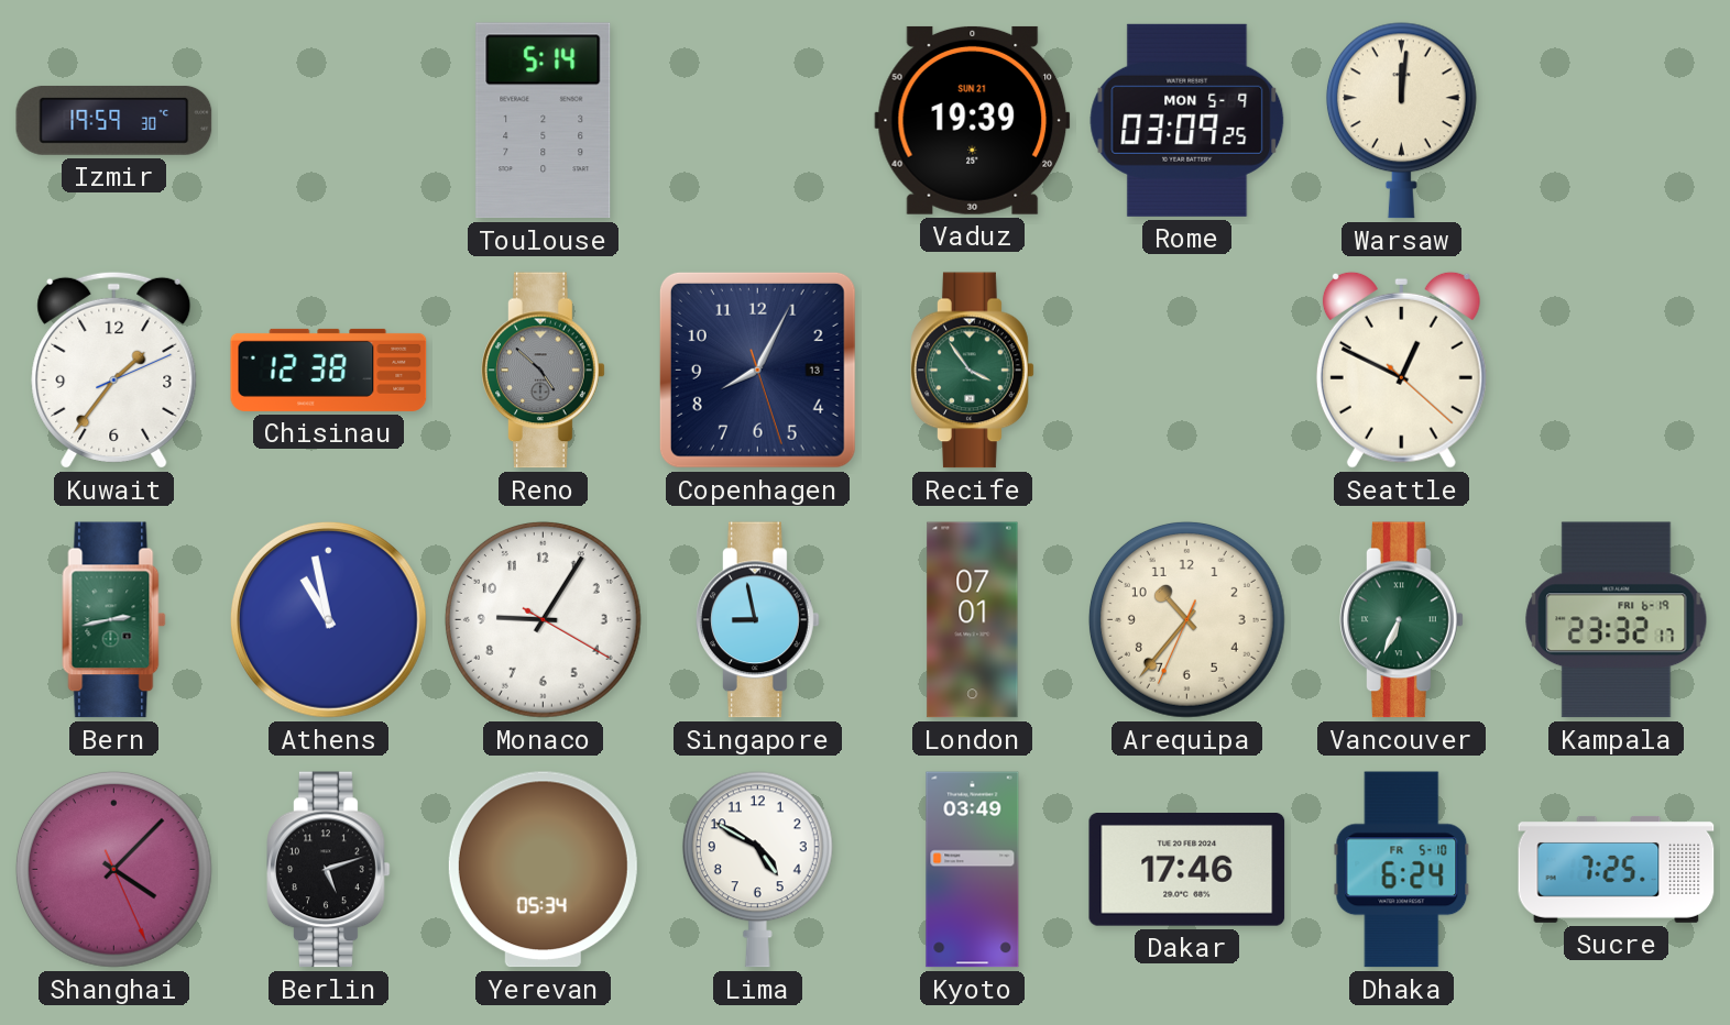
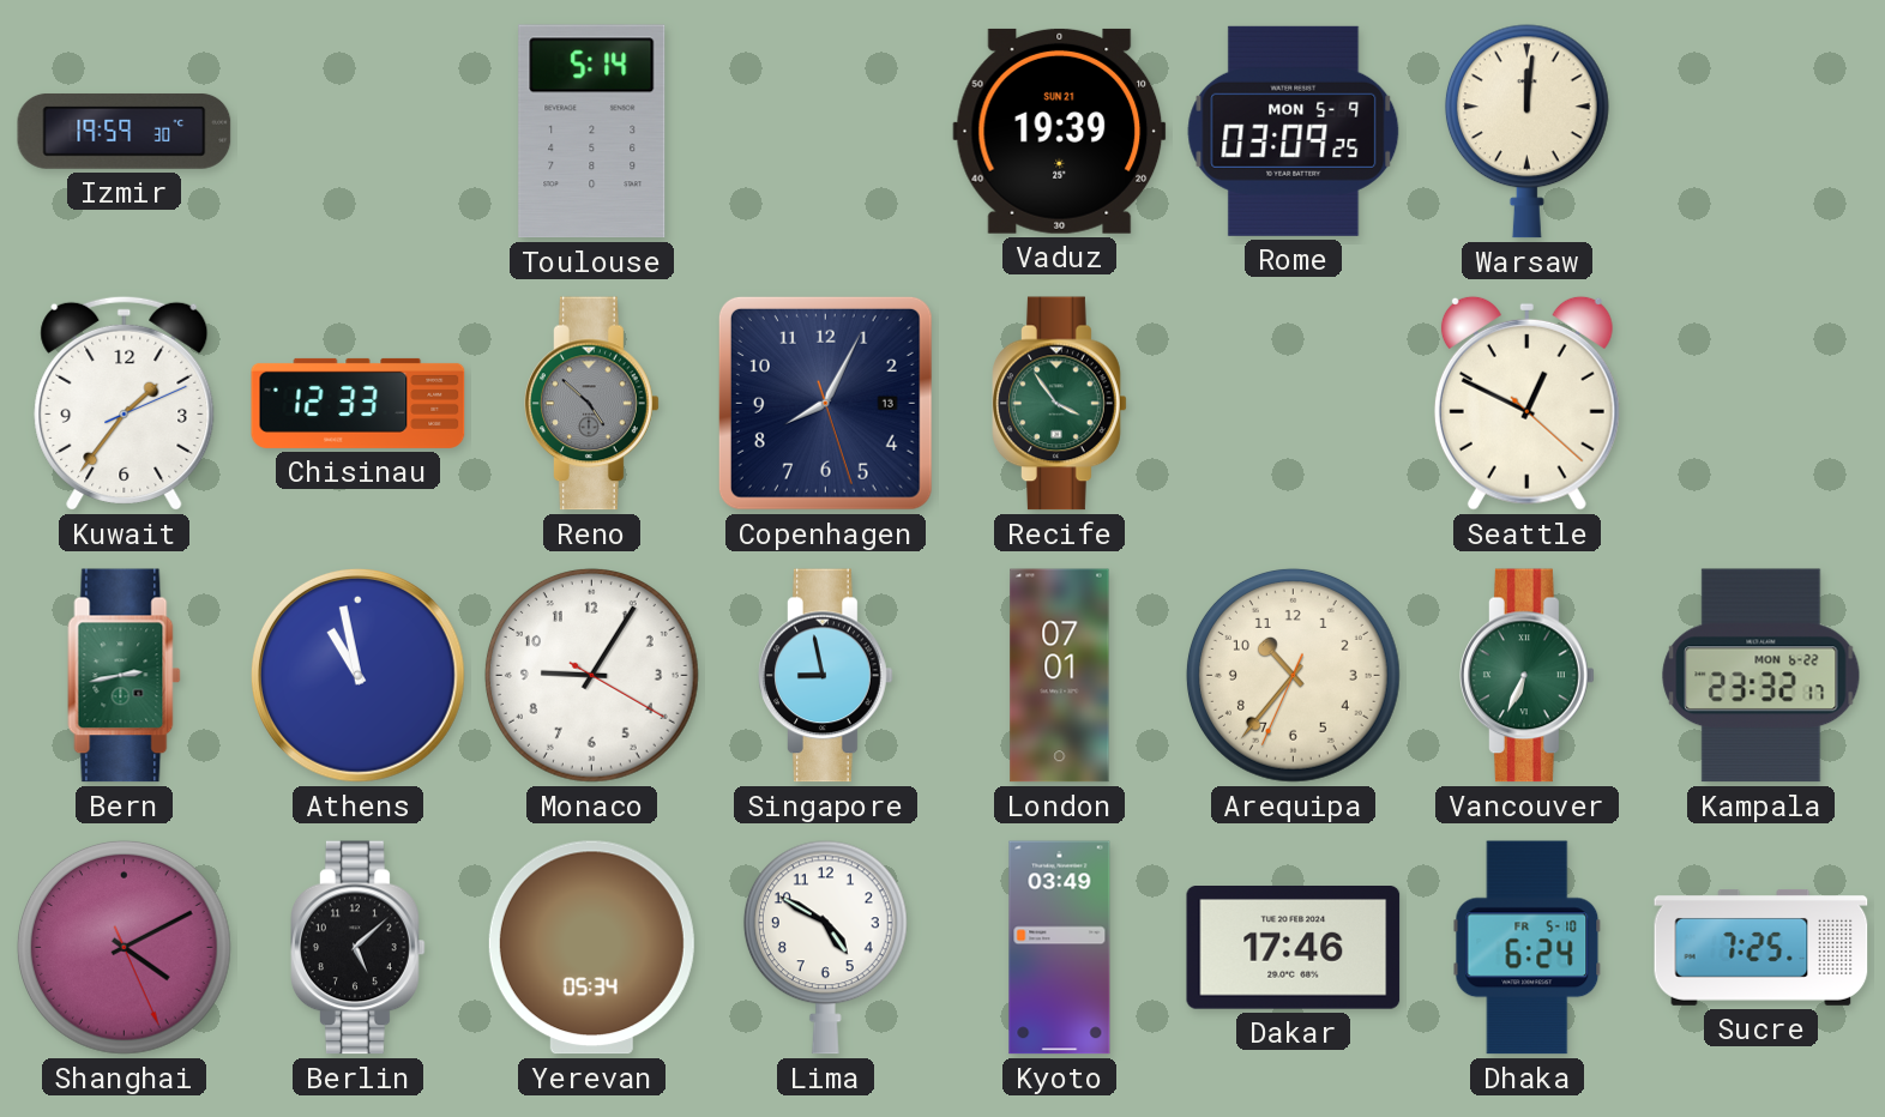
Chisinau: 12:38 -> 12:33
Kampala date: FRI 6-19 -> MON 6-22
Shanghai: 4:07 -> 4:10
Berlin: 5:12 -> 5:08
